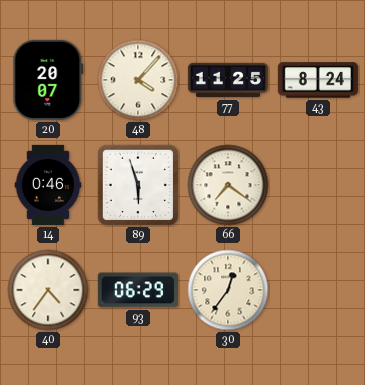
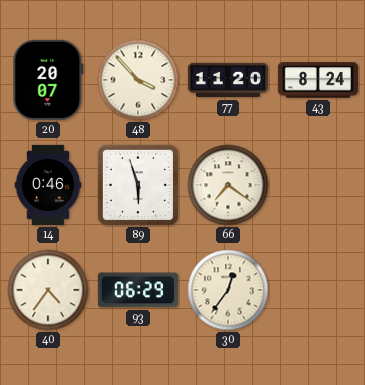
48: 4:07 -> 3:53
77: 11:25 -> 11:20
